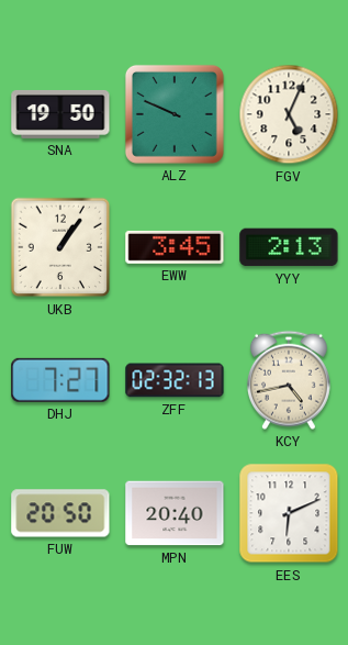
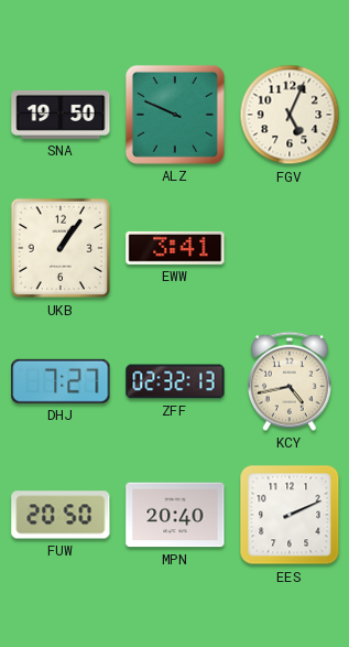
EWW: 3:45 -> 3:41
YYY: 2:13 -> none
EES: 6:11 -> 2:11
